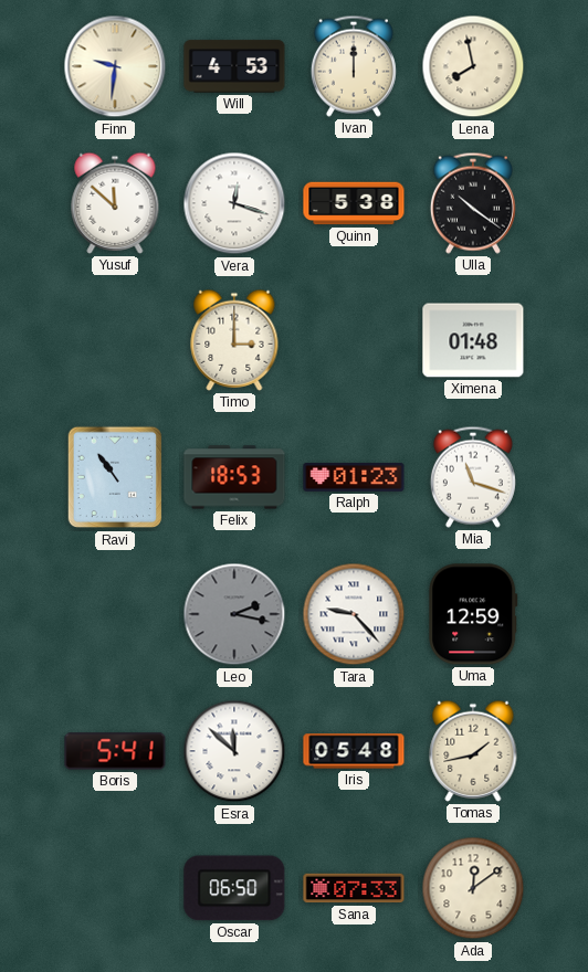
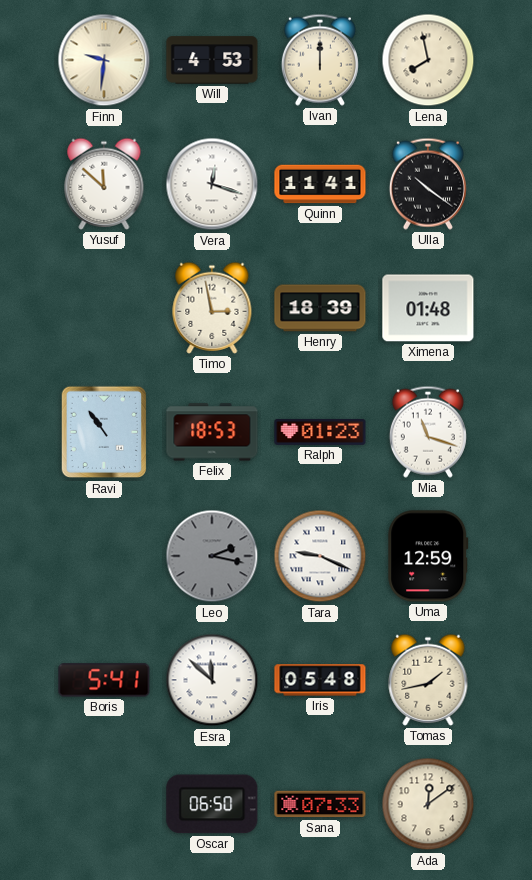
Quinn: 5:38 -> 11:41
Timo: 3:00 -> 2:58
Henry: none -> 18:39
Tara: 9:23 -> 9:19
